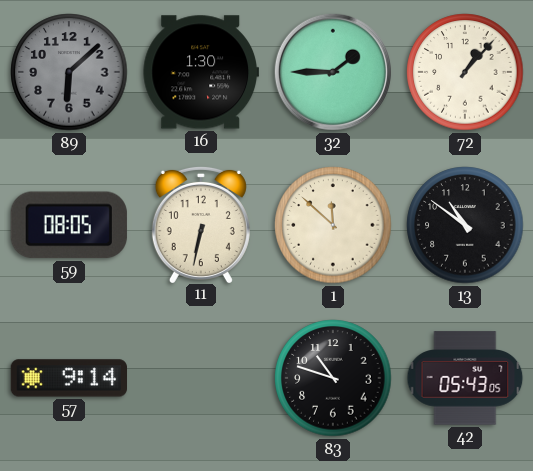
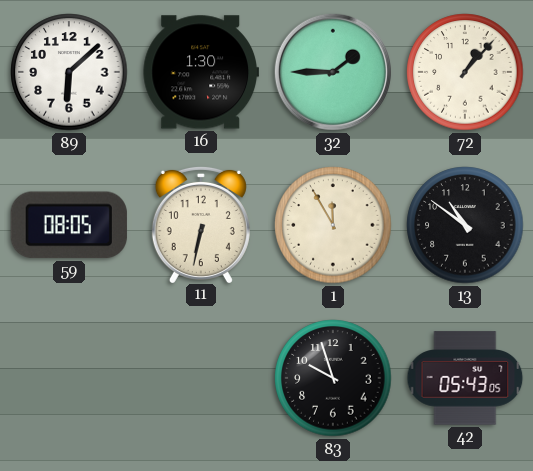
89 dial: grey -> white
1: 11:52 -> 11:55
57: 9:14 -> none
83: 10:48 -> 9:57
